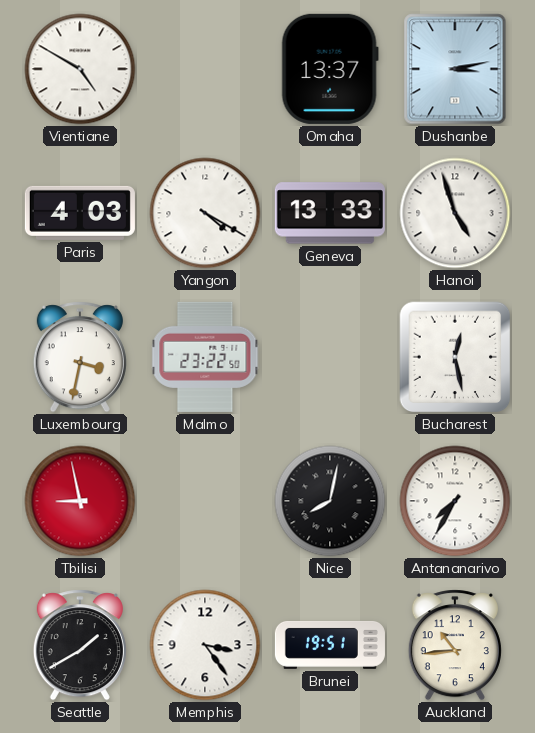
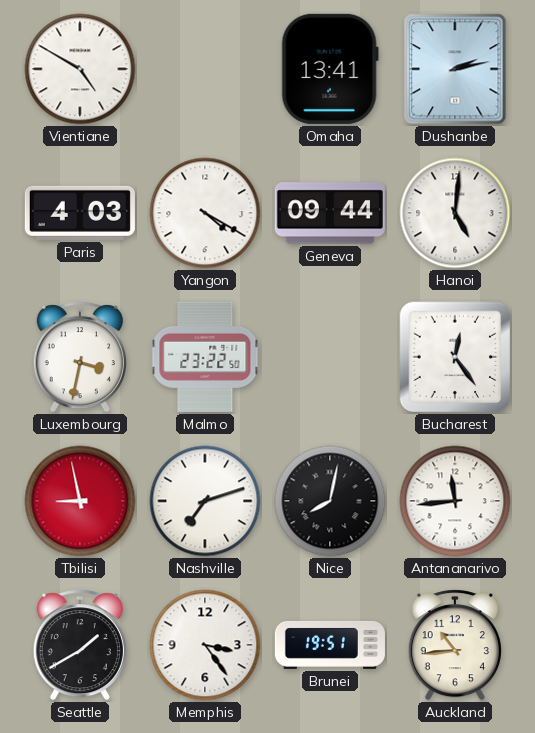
Omaha: 13:37 -> 13:41
Dushanbe: 3:13 -> 2:13
Geneva: 13:33 -> 09:44
Hanoi: 4:57 -> 5:01
Bucharest: 12:28 -> 12:24
Nashville: none -> 7:12
Antananarivo: 7:35 -> 11:44
